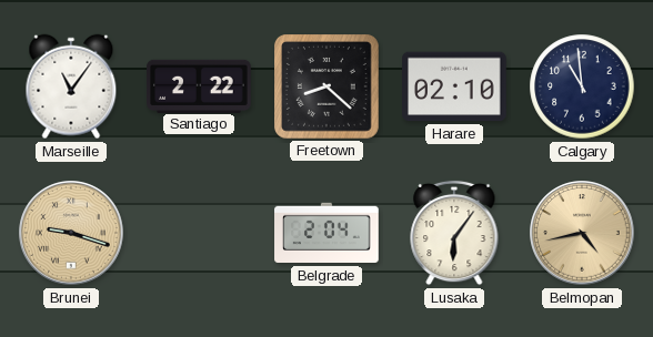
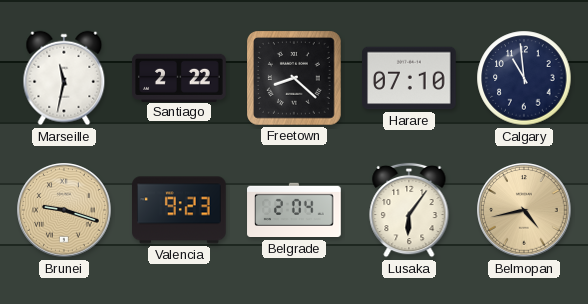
Marseille: 11:06 -> 11:32
Harare: 02:10 -> 07:10
Valencia: none -> 9:23
